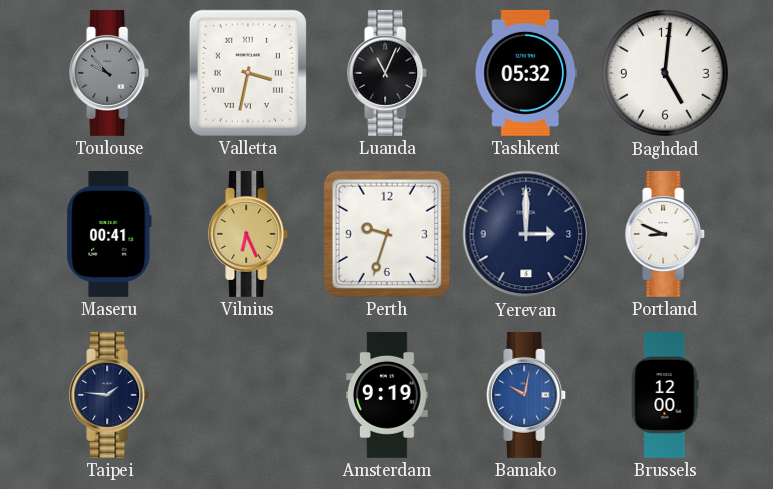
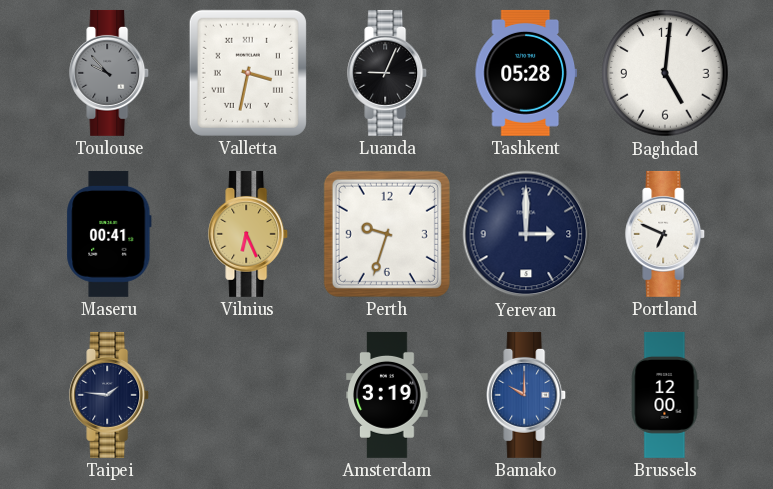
Luanda: 11:04 -> 9:04
Tashkent: 05:32 -> 05:28
Portland: 8:49 -> 6:49
Amsterdam: 9:19 -> 3:19
Bamako: 10:02 -> 10:00
